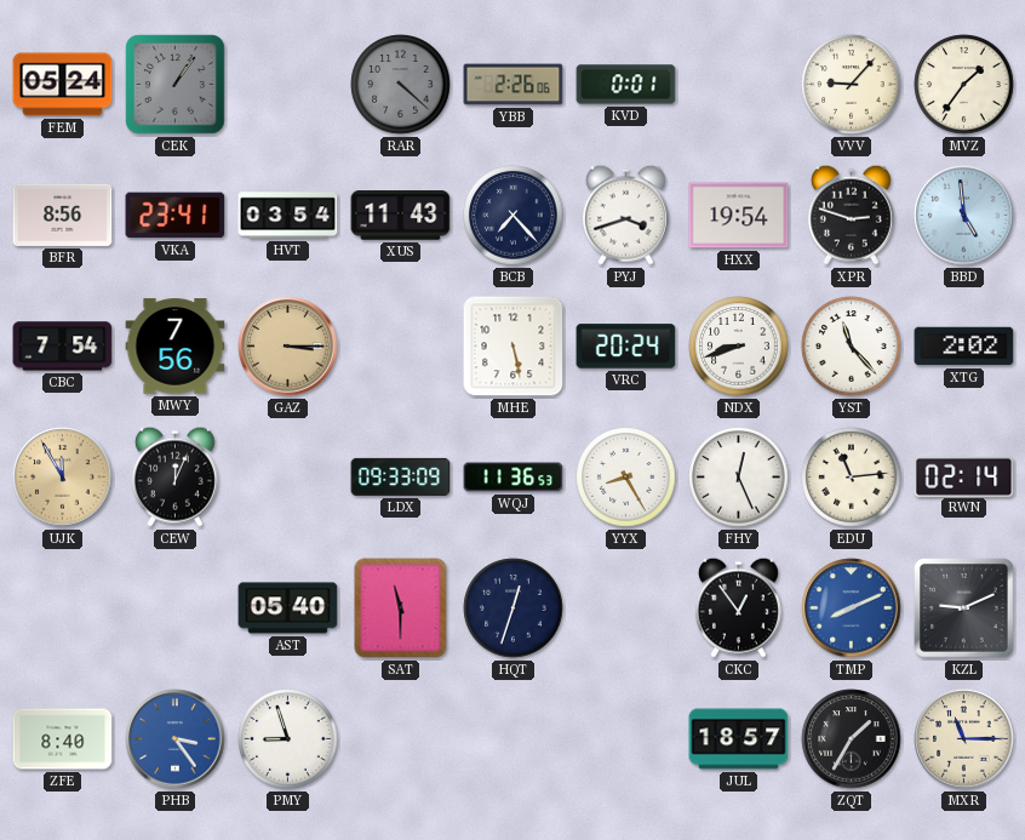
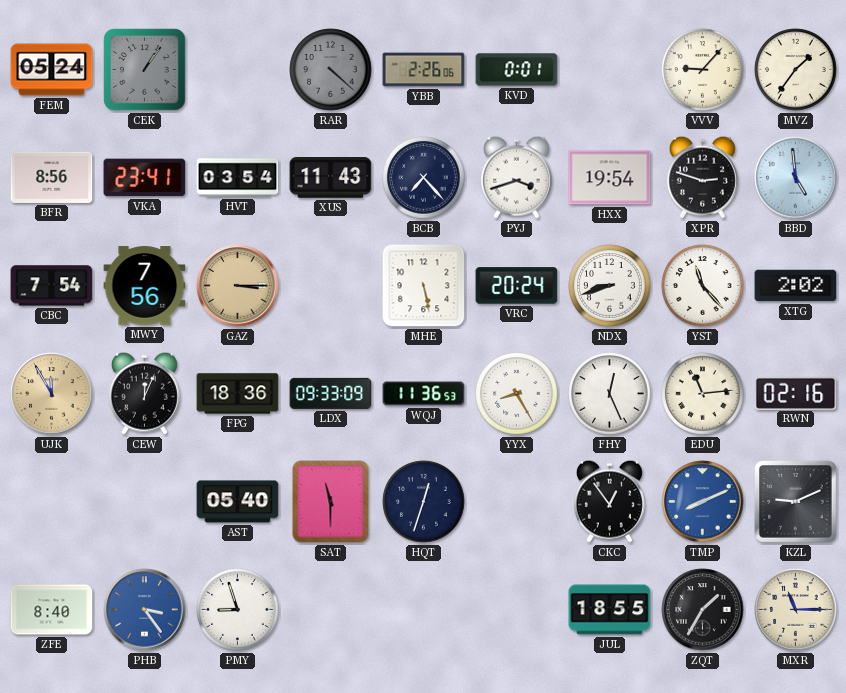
FPG: none -> 18:36
RWN: 02:14 -> 02:16
JUL: 18:57 -> 18:55
